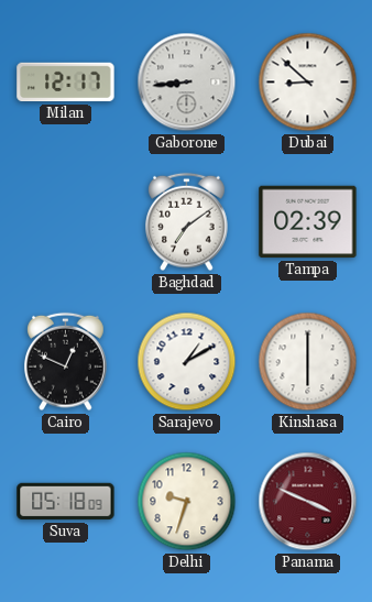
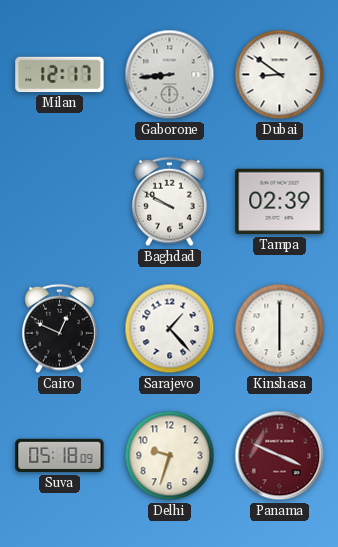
Dubai: 8:52 -> 8:51
Baghdad: 7:09 -> 9:50
Sarajevo: 1:10 -> 1:23
